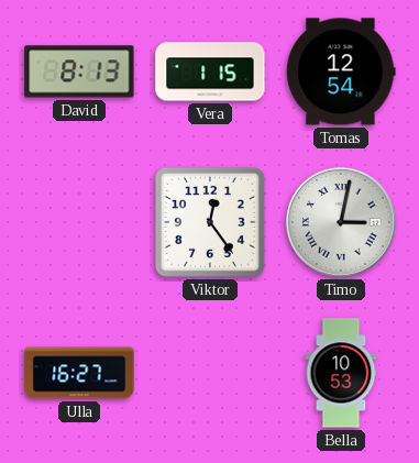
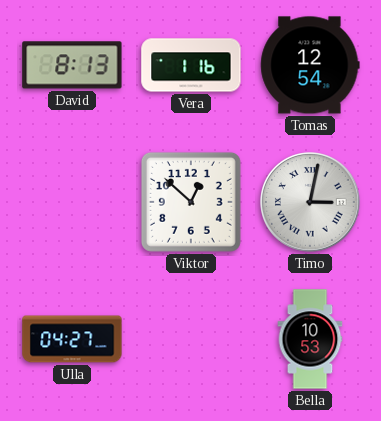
Vera: 1:15 -> 1:16
Viktor: 12:24 -> 12:52
Ulla: 16:27 -> 04:27
